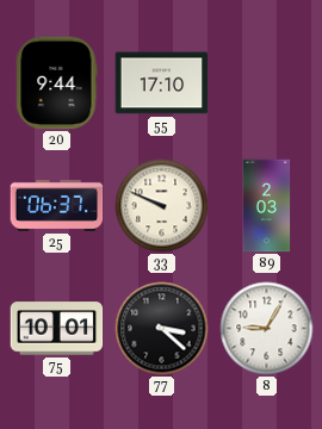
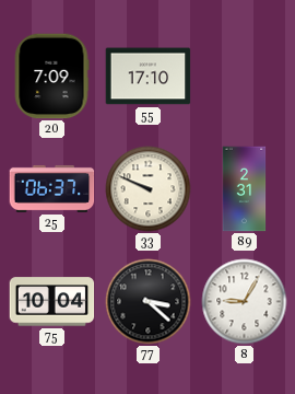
20: 9:44 -> 7:09
89: 2:03 -> 2:31
75: 10:01 -> 10:04
